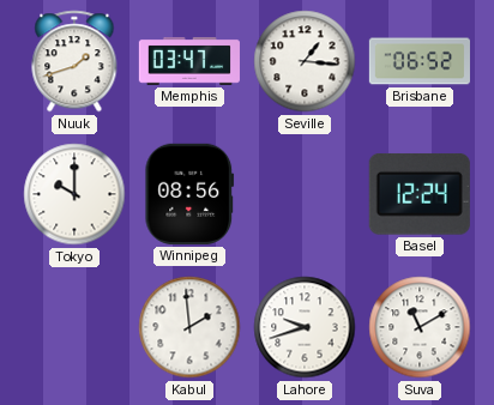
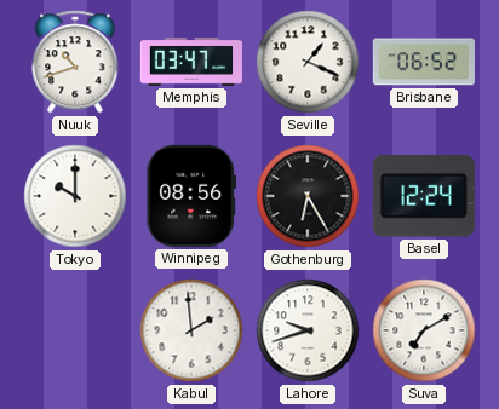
Nuuk: 1:42 -> 10:42
Seville: 1:16 -> 1:19
Gothenburg: none -> 6:25
Suva: 11:10 -> 7:10
